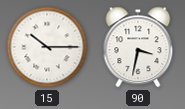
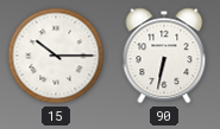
90: 3:32 -> 6:32
